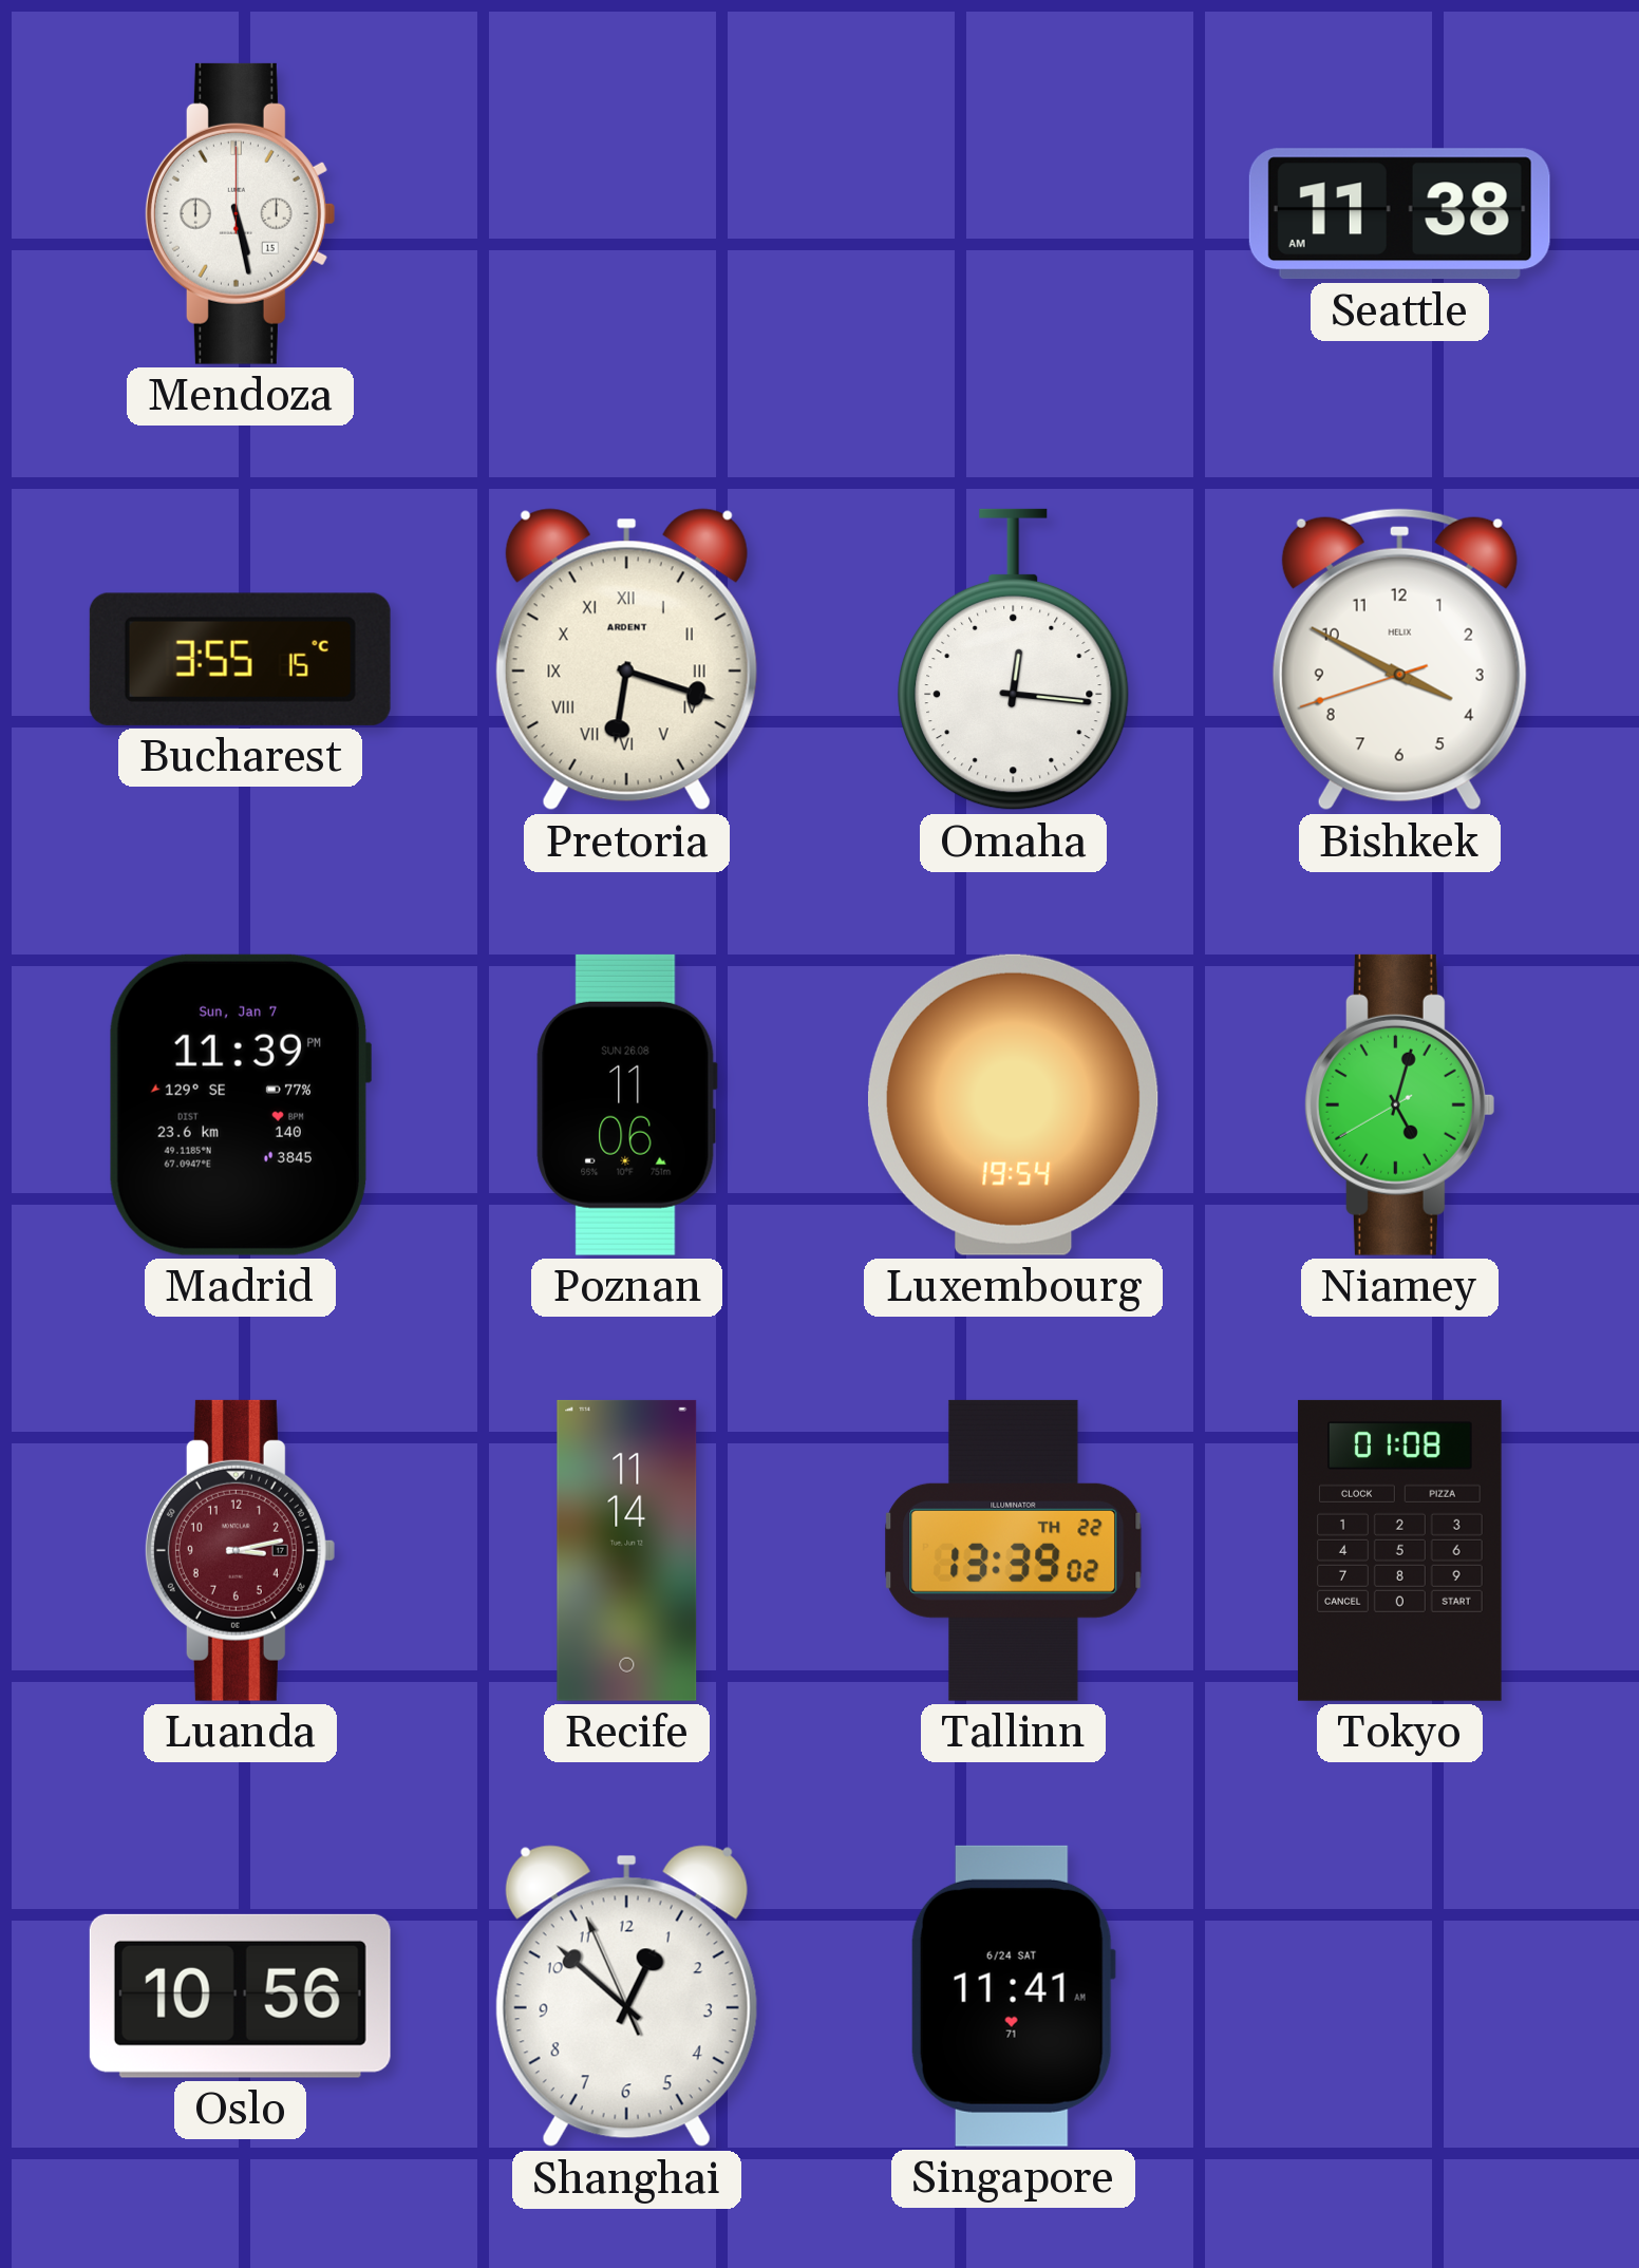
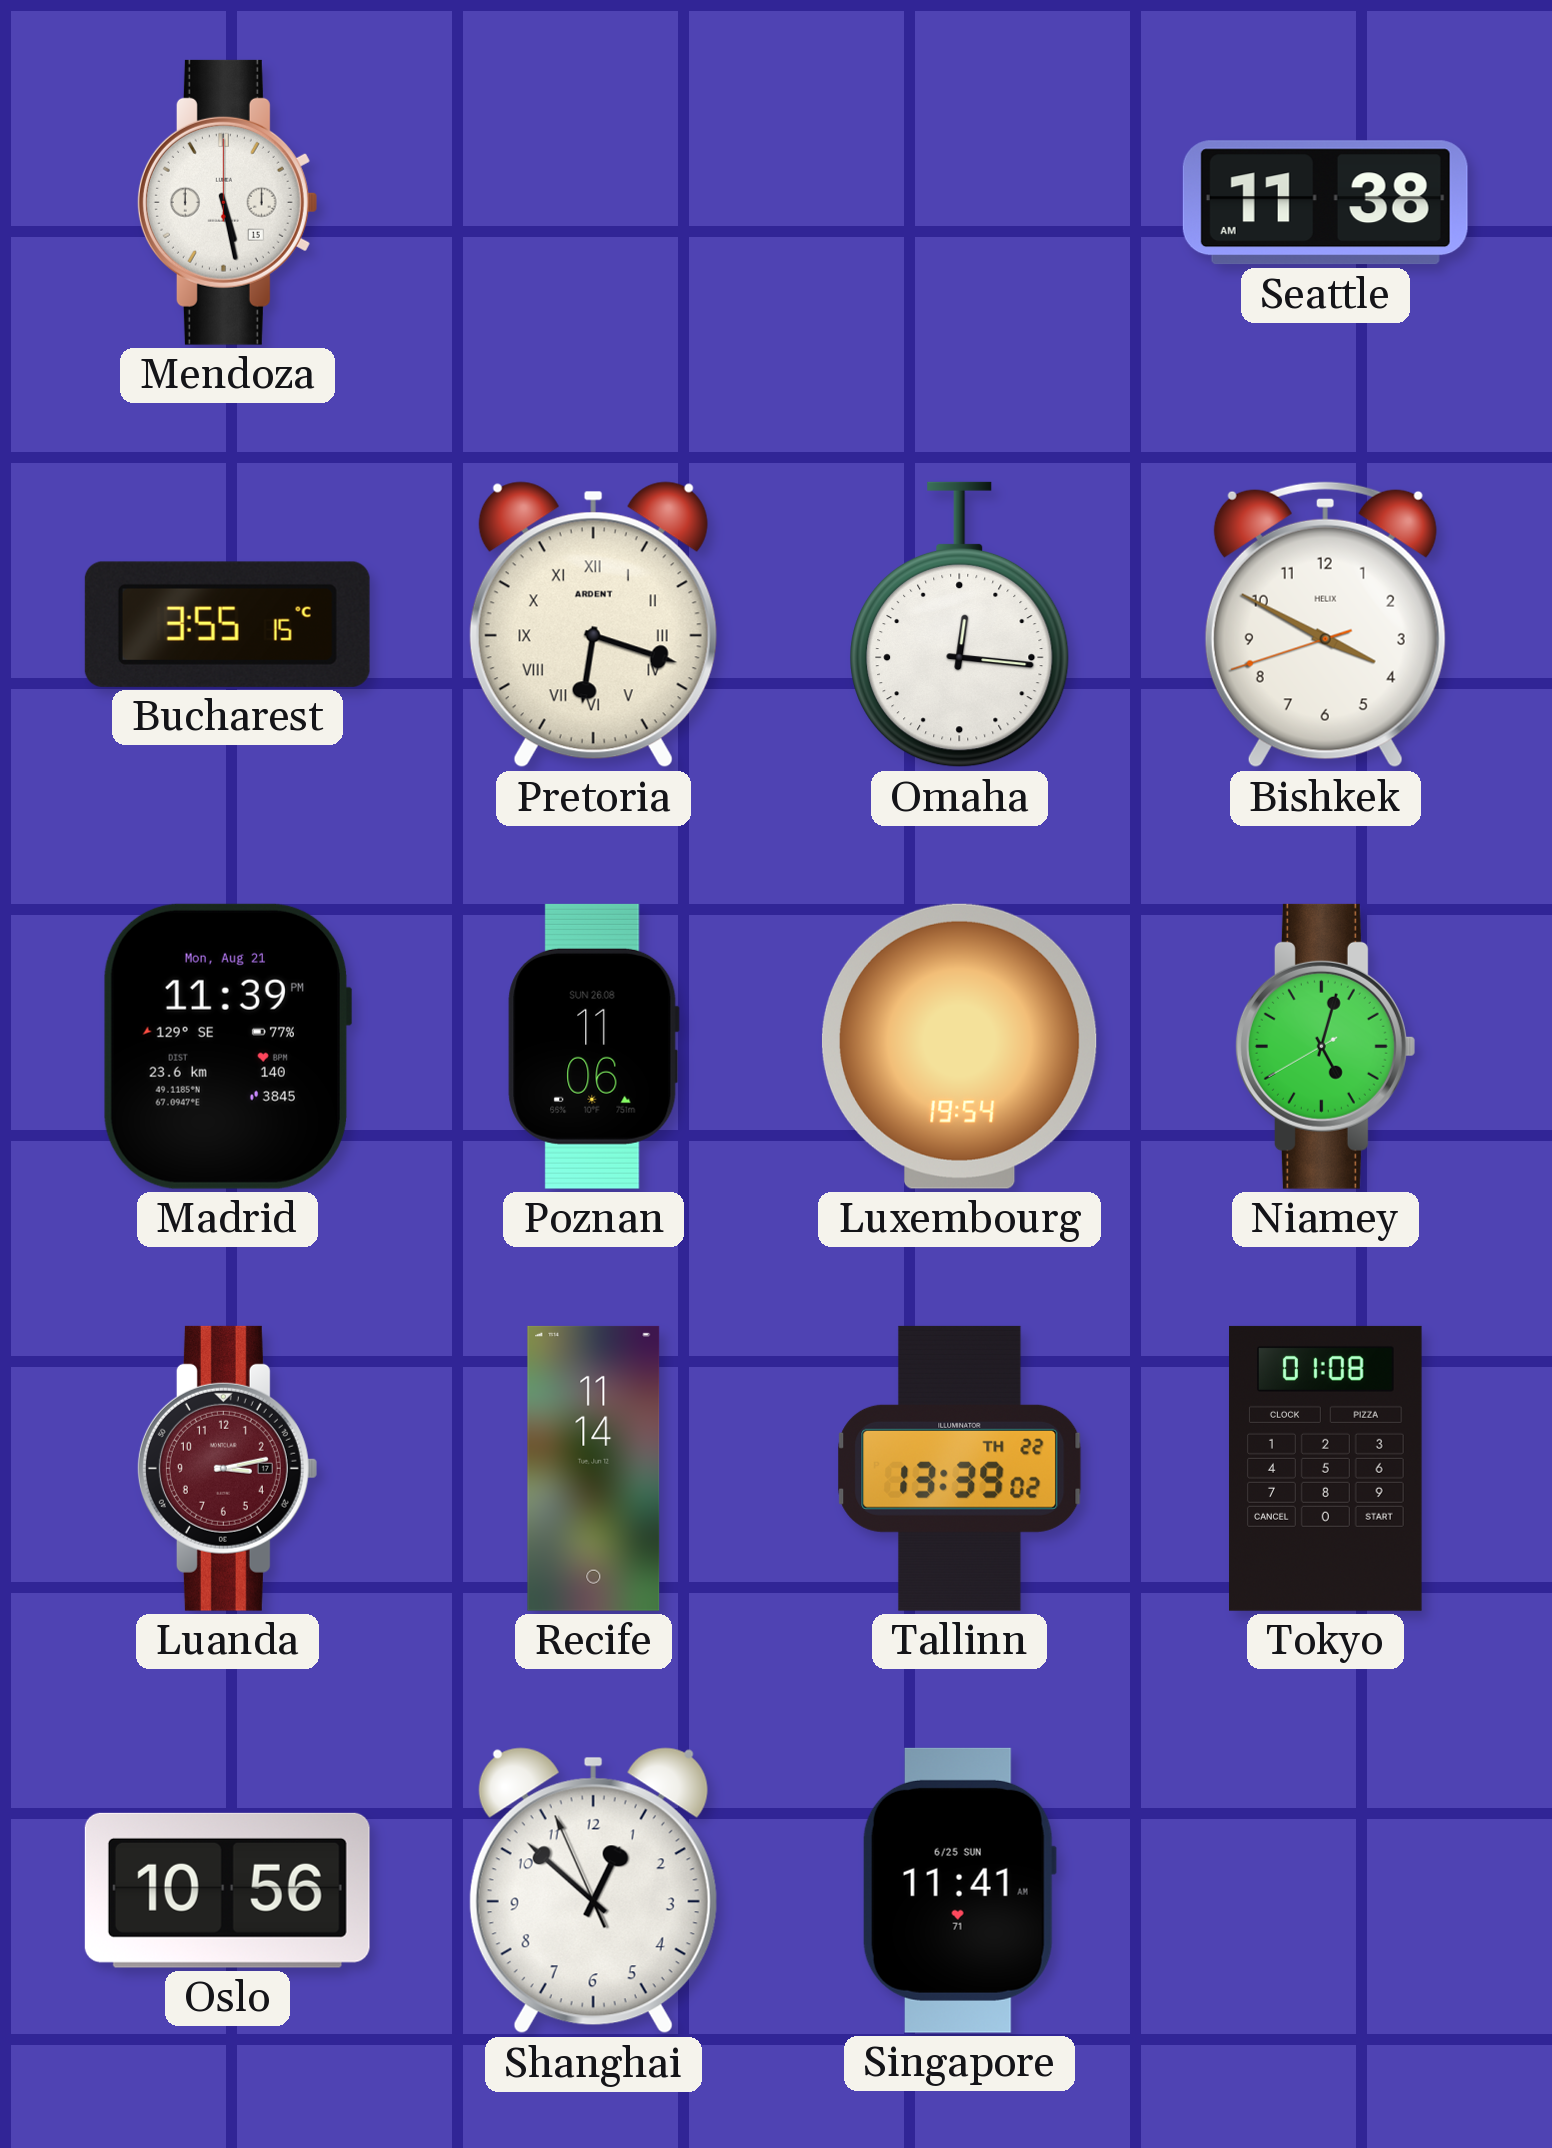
Madrid date: Sun, Jan 7 -> Mon, Aug 21
Singapore date: 6/24 SAT -> 6/25 SUN
